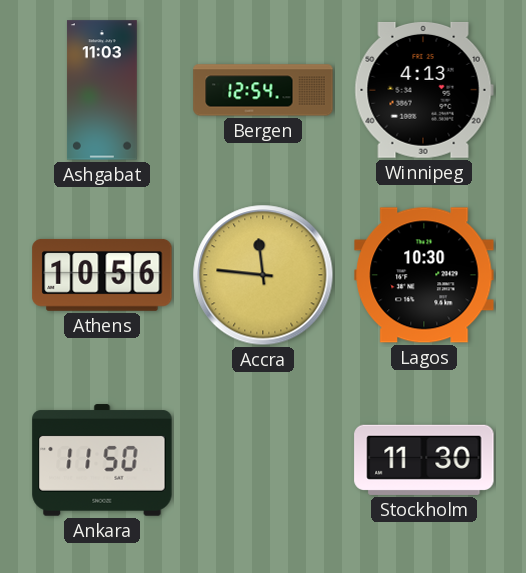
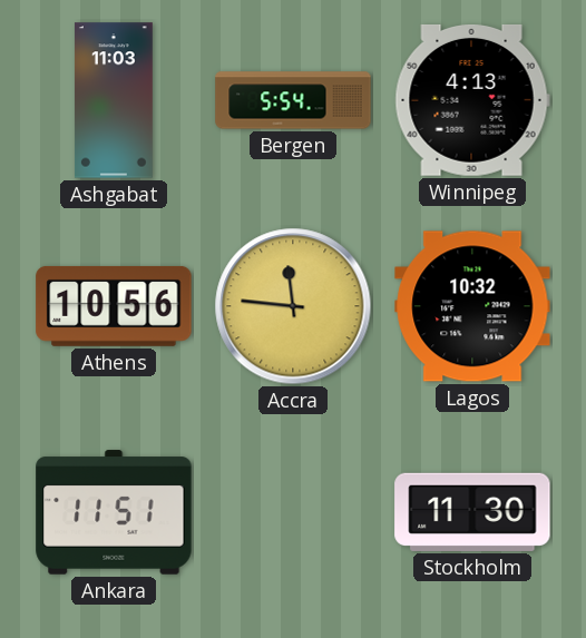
Bergen: 12:54 -> 5:54
Lagos: 10:30 -> 10:32
Ankara: 11:50 -> 11:51
